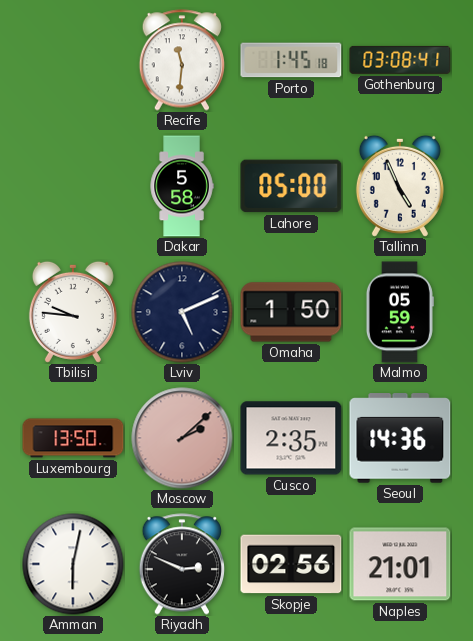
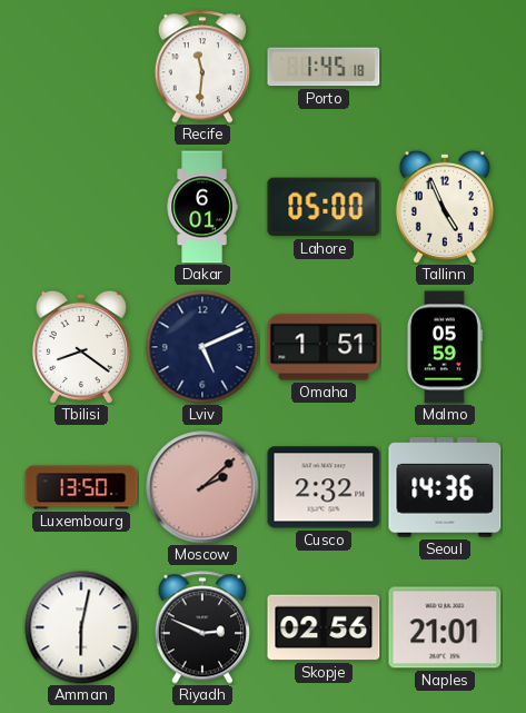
Gothenburg: 03:08 -> none
Dakar: 5:58 -> 6:01
Tbilisi: 9:46 -> 8:21
Omaha: 1:50 -> 1:51
Cusco: 2:35 -> 2:32
